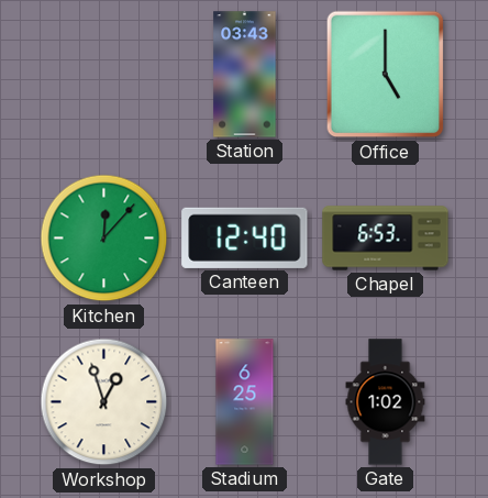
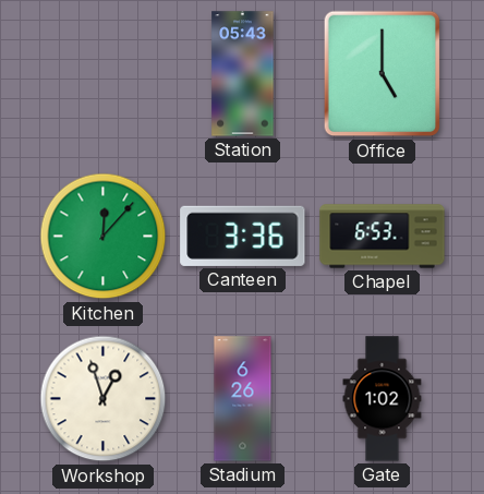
Station: 03:43 -> 05:43
Canteen: 12:40 -> 3:36
Stadium: 6:25 -> 6:26
